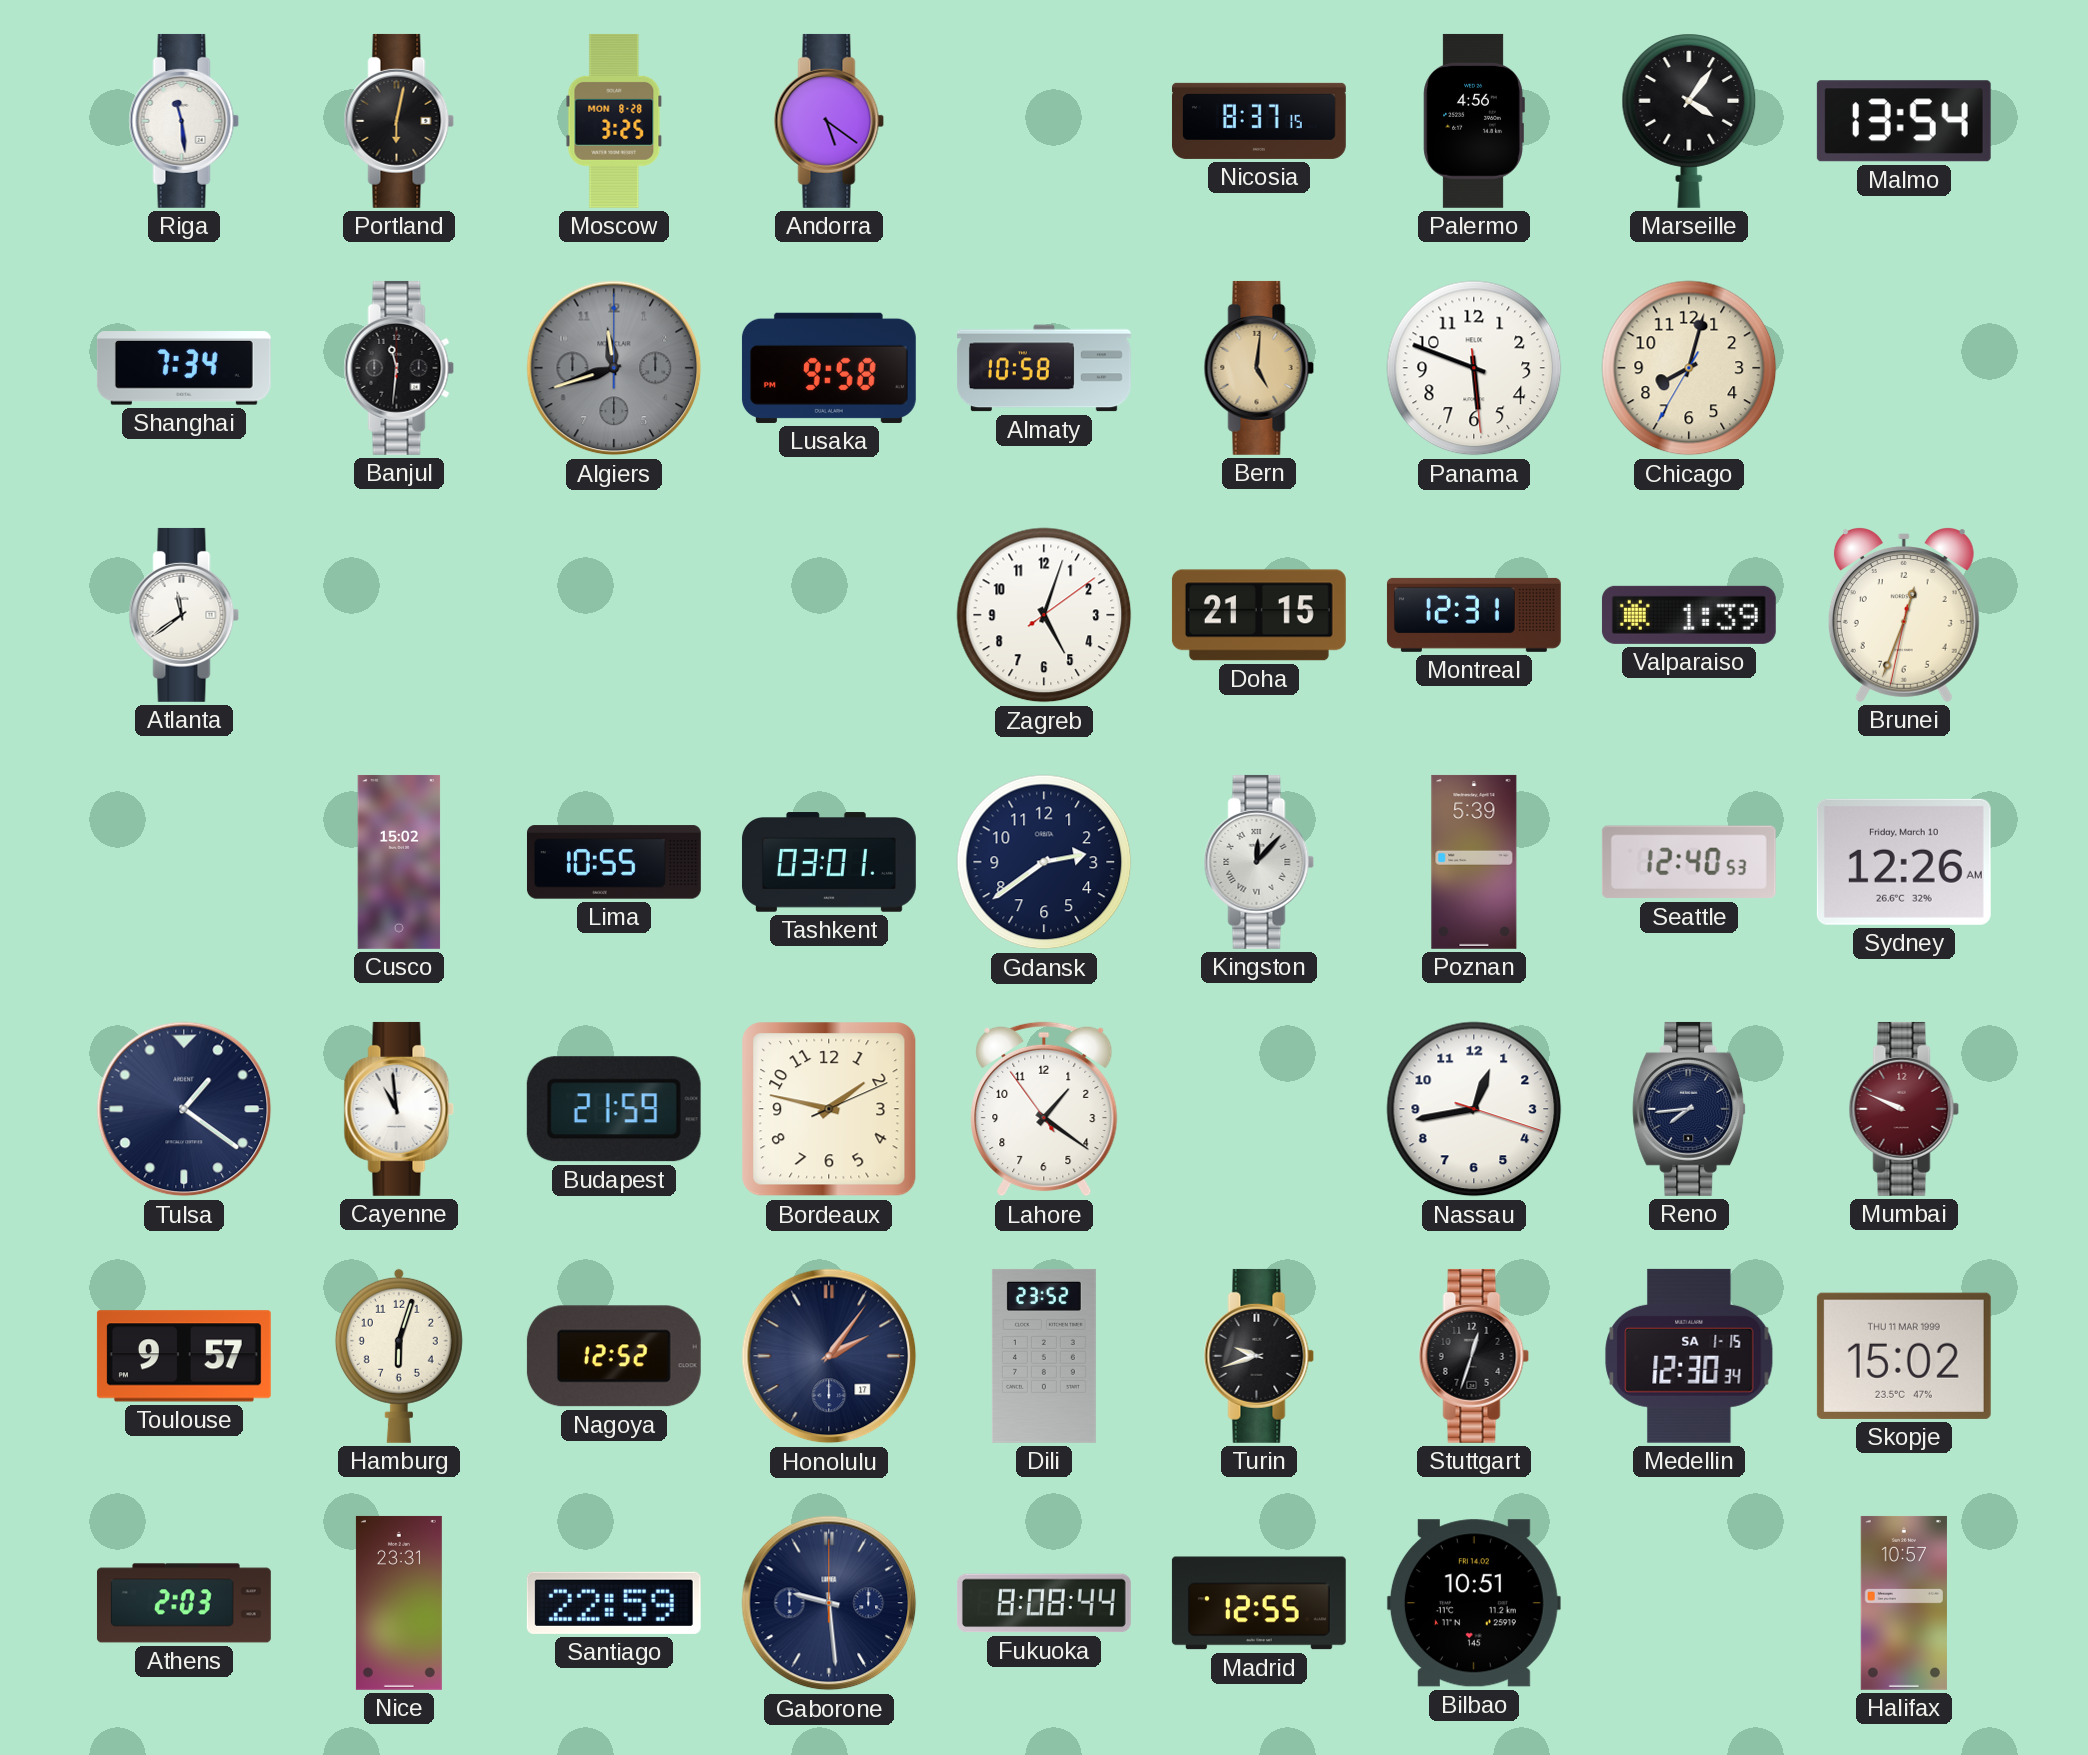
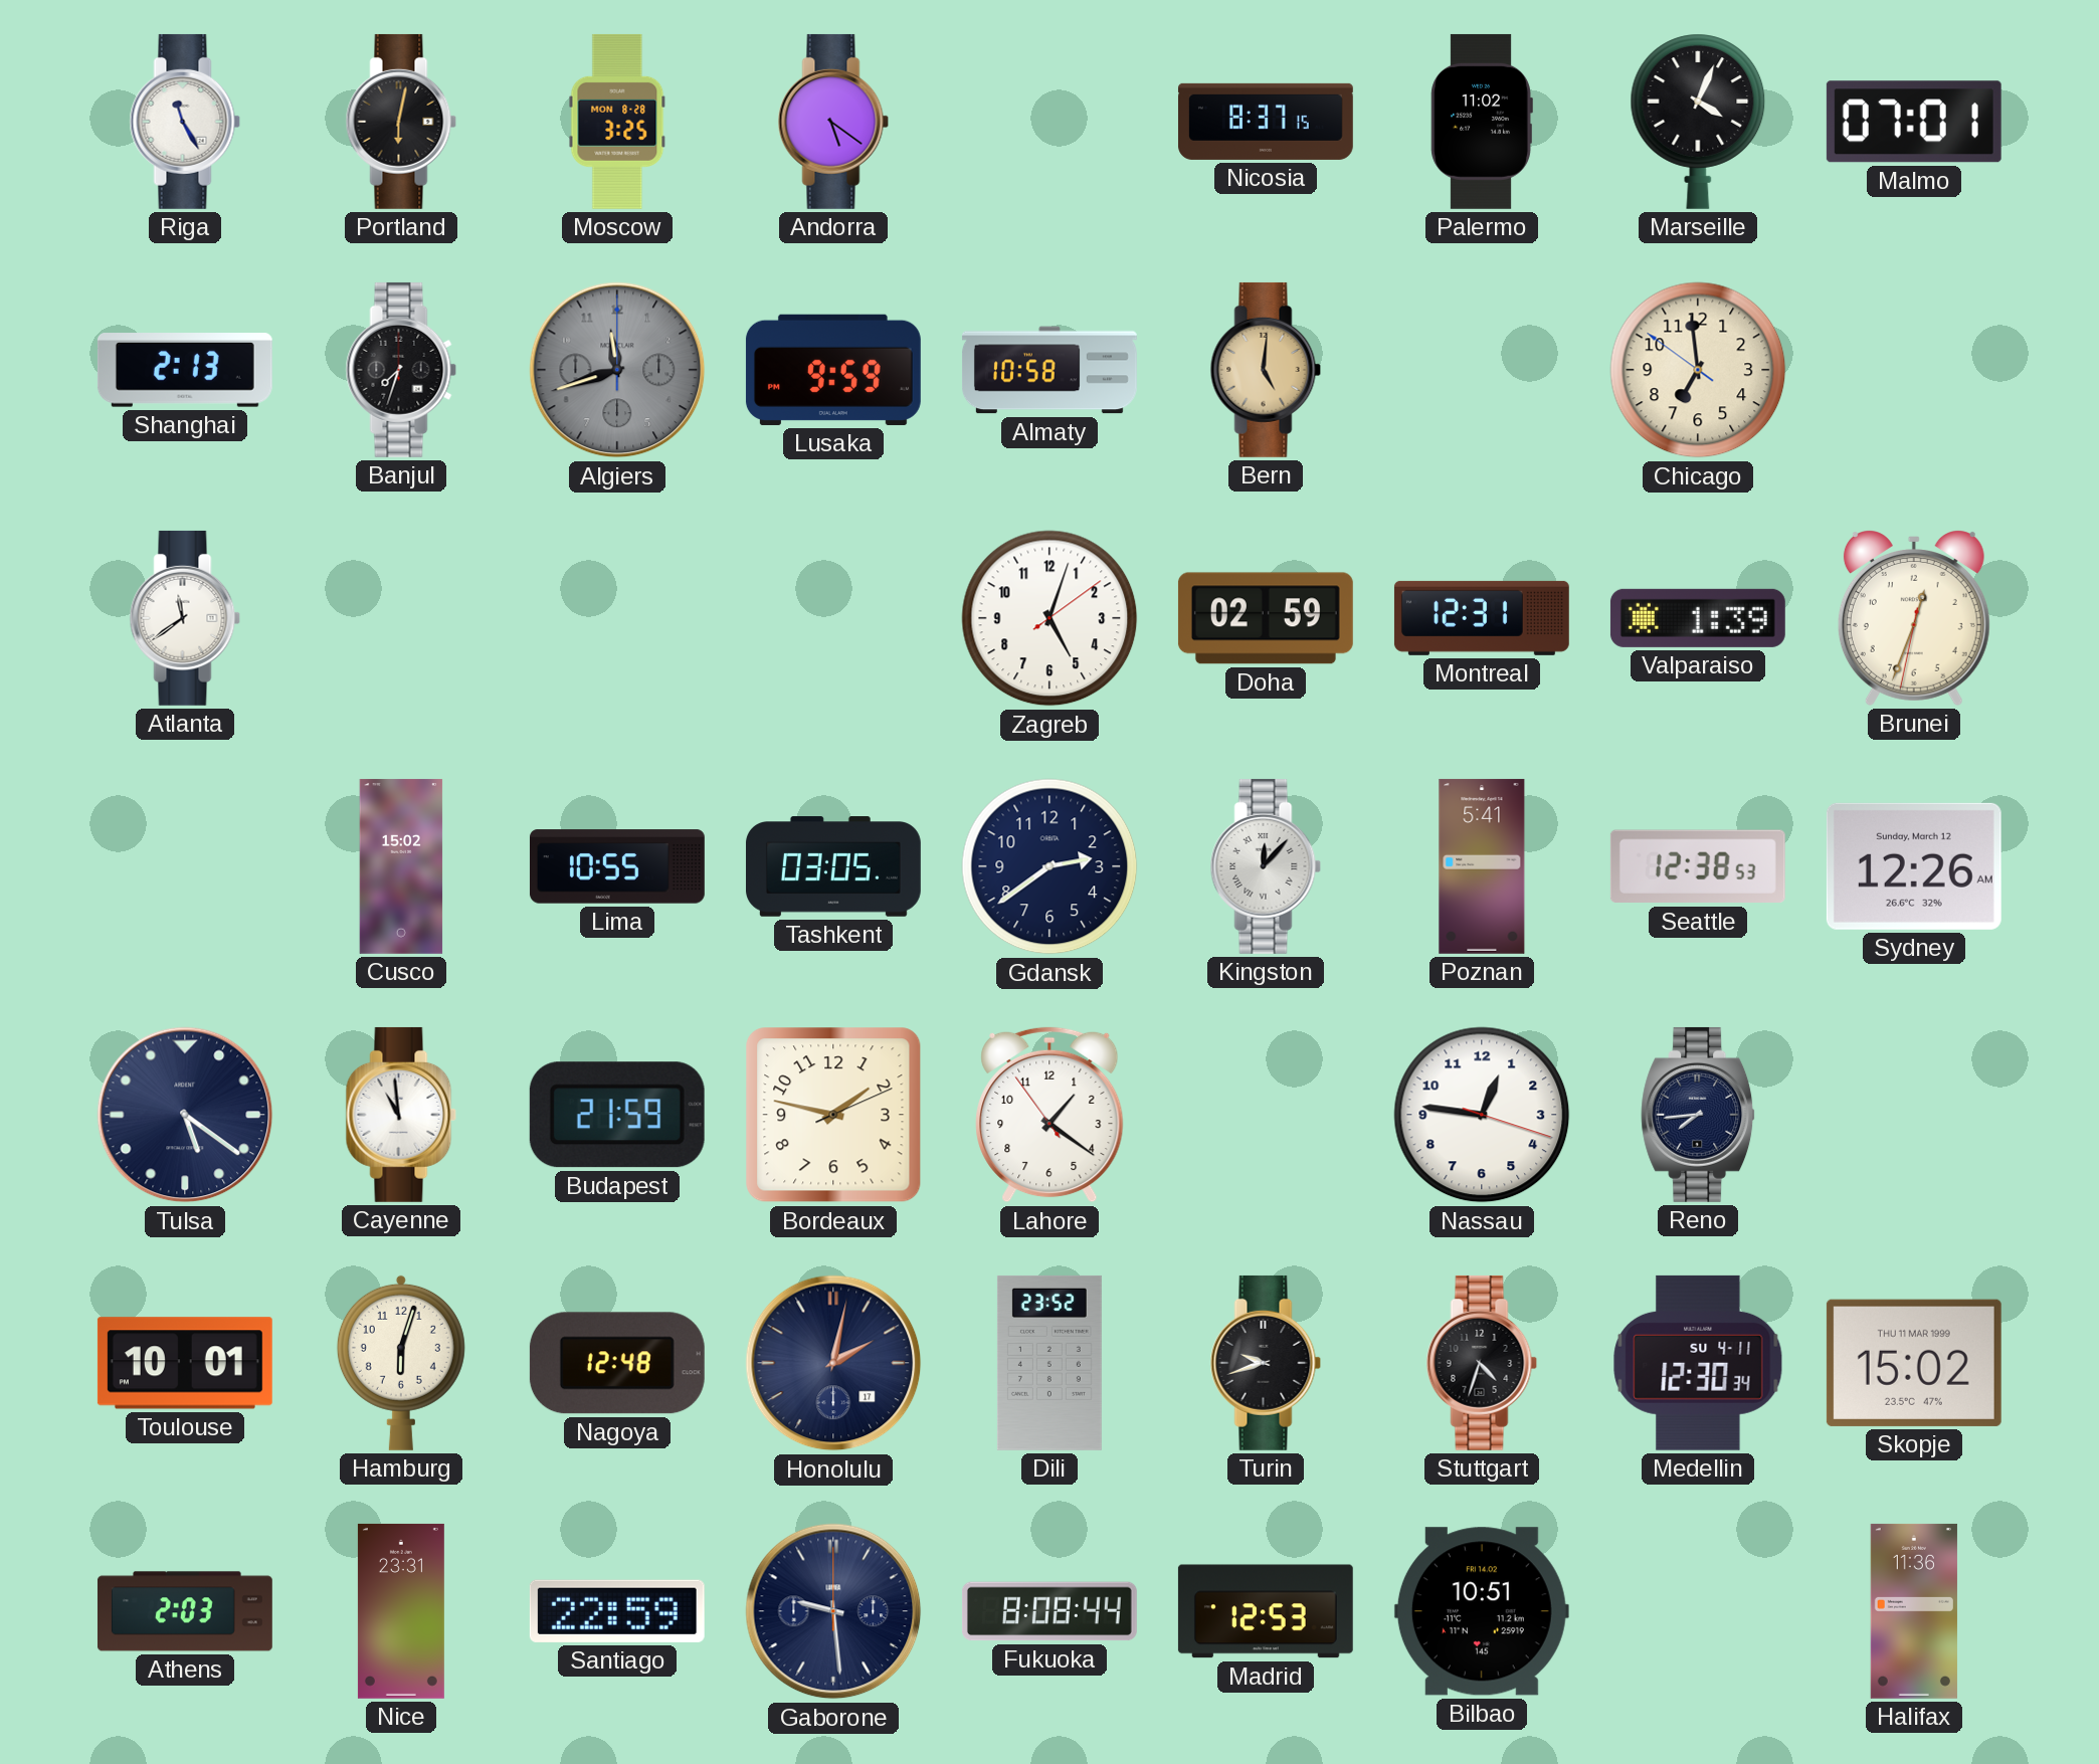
Riga: 11:29 -> 11:25
Palermo: 4:56 -> 11:02
Marseille: 4:06 -> 4:04
Malmo: 13:54 -> 07:01
Shanghai: 7:34 -> 2:13
Banjul: 11:31 -> 7:33
Lusaka: 9:58 -> 9:59
Panama: 5:48 -> none
Chicago: 8:02 -> 6:58
Doha: 21:15 -> 02:59
Tashkent: 03:01 -> 03:05
Poznan: 5:39 -> 5:41
Seattle: 12:40 -> 12:38
Sydney date: Friday, March 10 -> Sunday, March 12
Tulsa: 1:21 -> 5:21
Nassau: 12:43 -> 12:46
Mumbai: 9:49 -> none
Toulouse: 9:57 -> 10:01
Nagoya: 12:52 -> 12:48
Honolulu: 2:06 -> 2:02
Stuttgart: 12:33 -> 4:33
Medellin date: SA 1-15 -> SU 4-11
Madrid: 12:55 -> 12:53
Halifax: 10:57 -> 11:36
